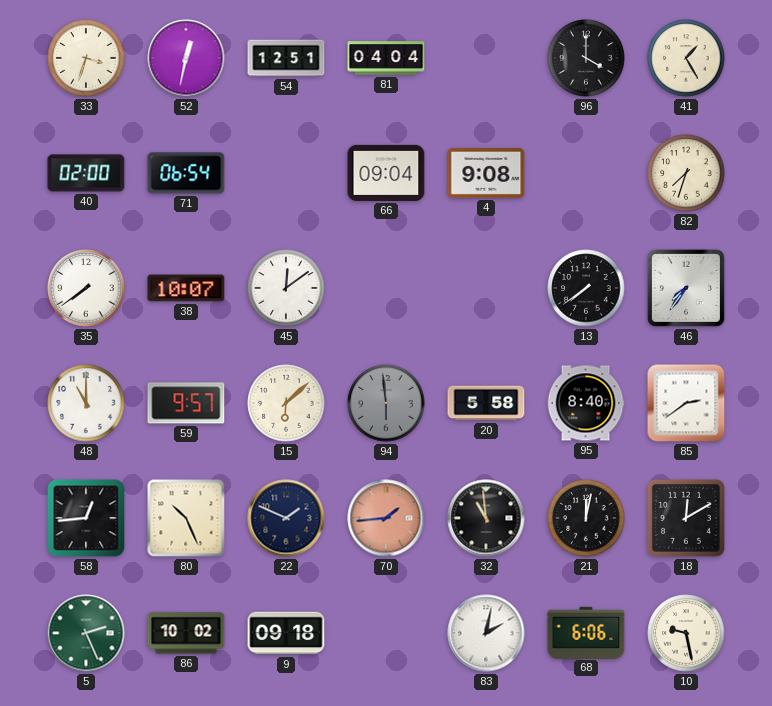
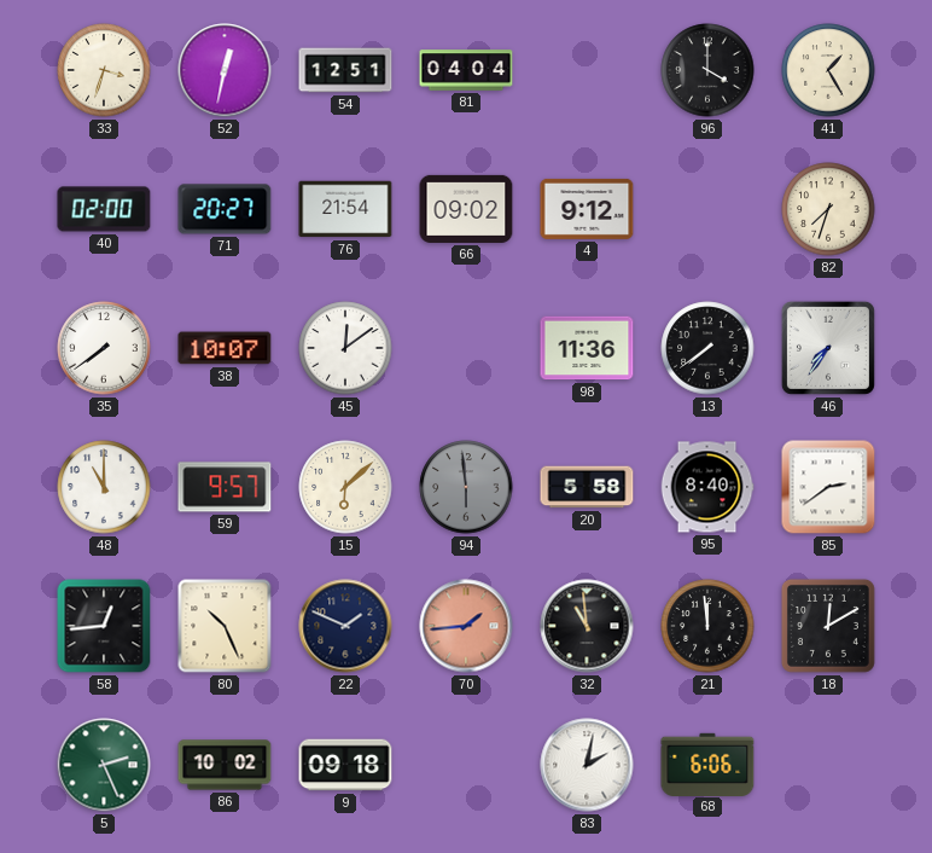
71: 06:54 -> 20:27
76: none -> 21:54
66: 09:04 -> 09:02
4: 9:08 -> 9:12
98: none -> 11:36
21: 12:02 -> 11:59
10: 9:28 -> none
